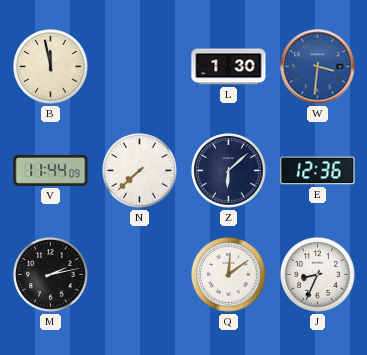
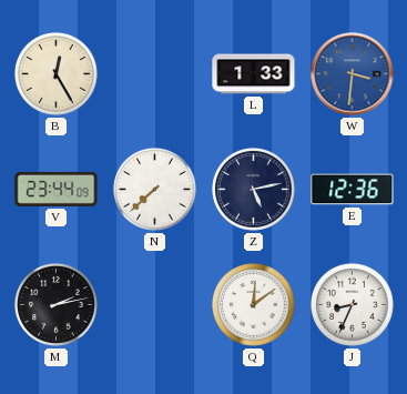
B: 11:58 -> 12:25
L: 1:30 -> 1:33
V: 11:44 -> 23:44
Z: 6:08 -> 5:13
